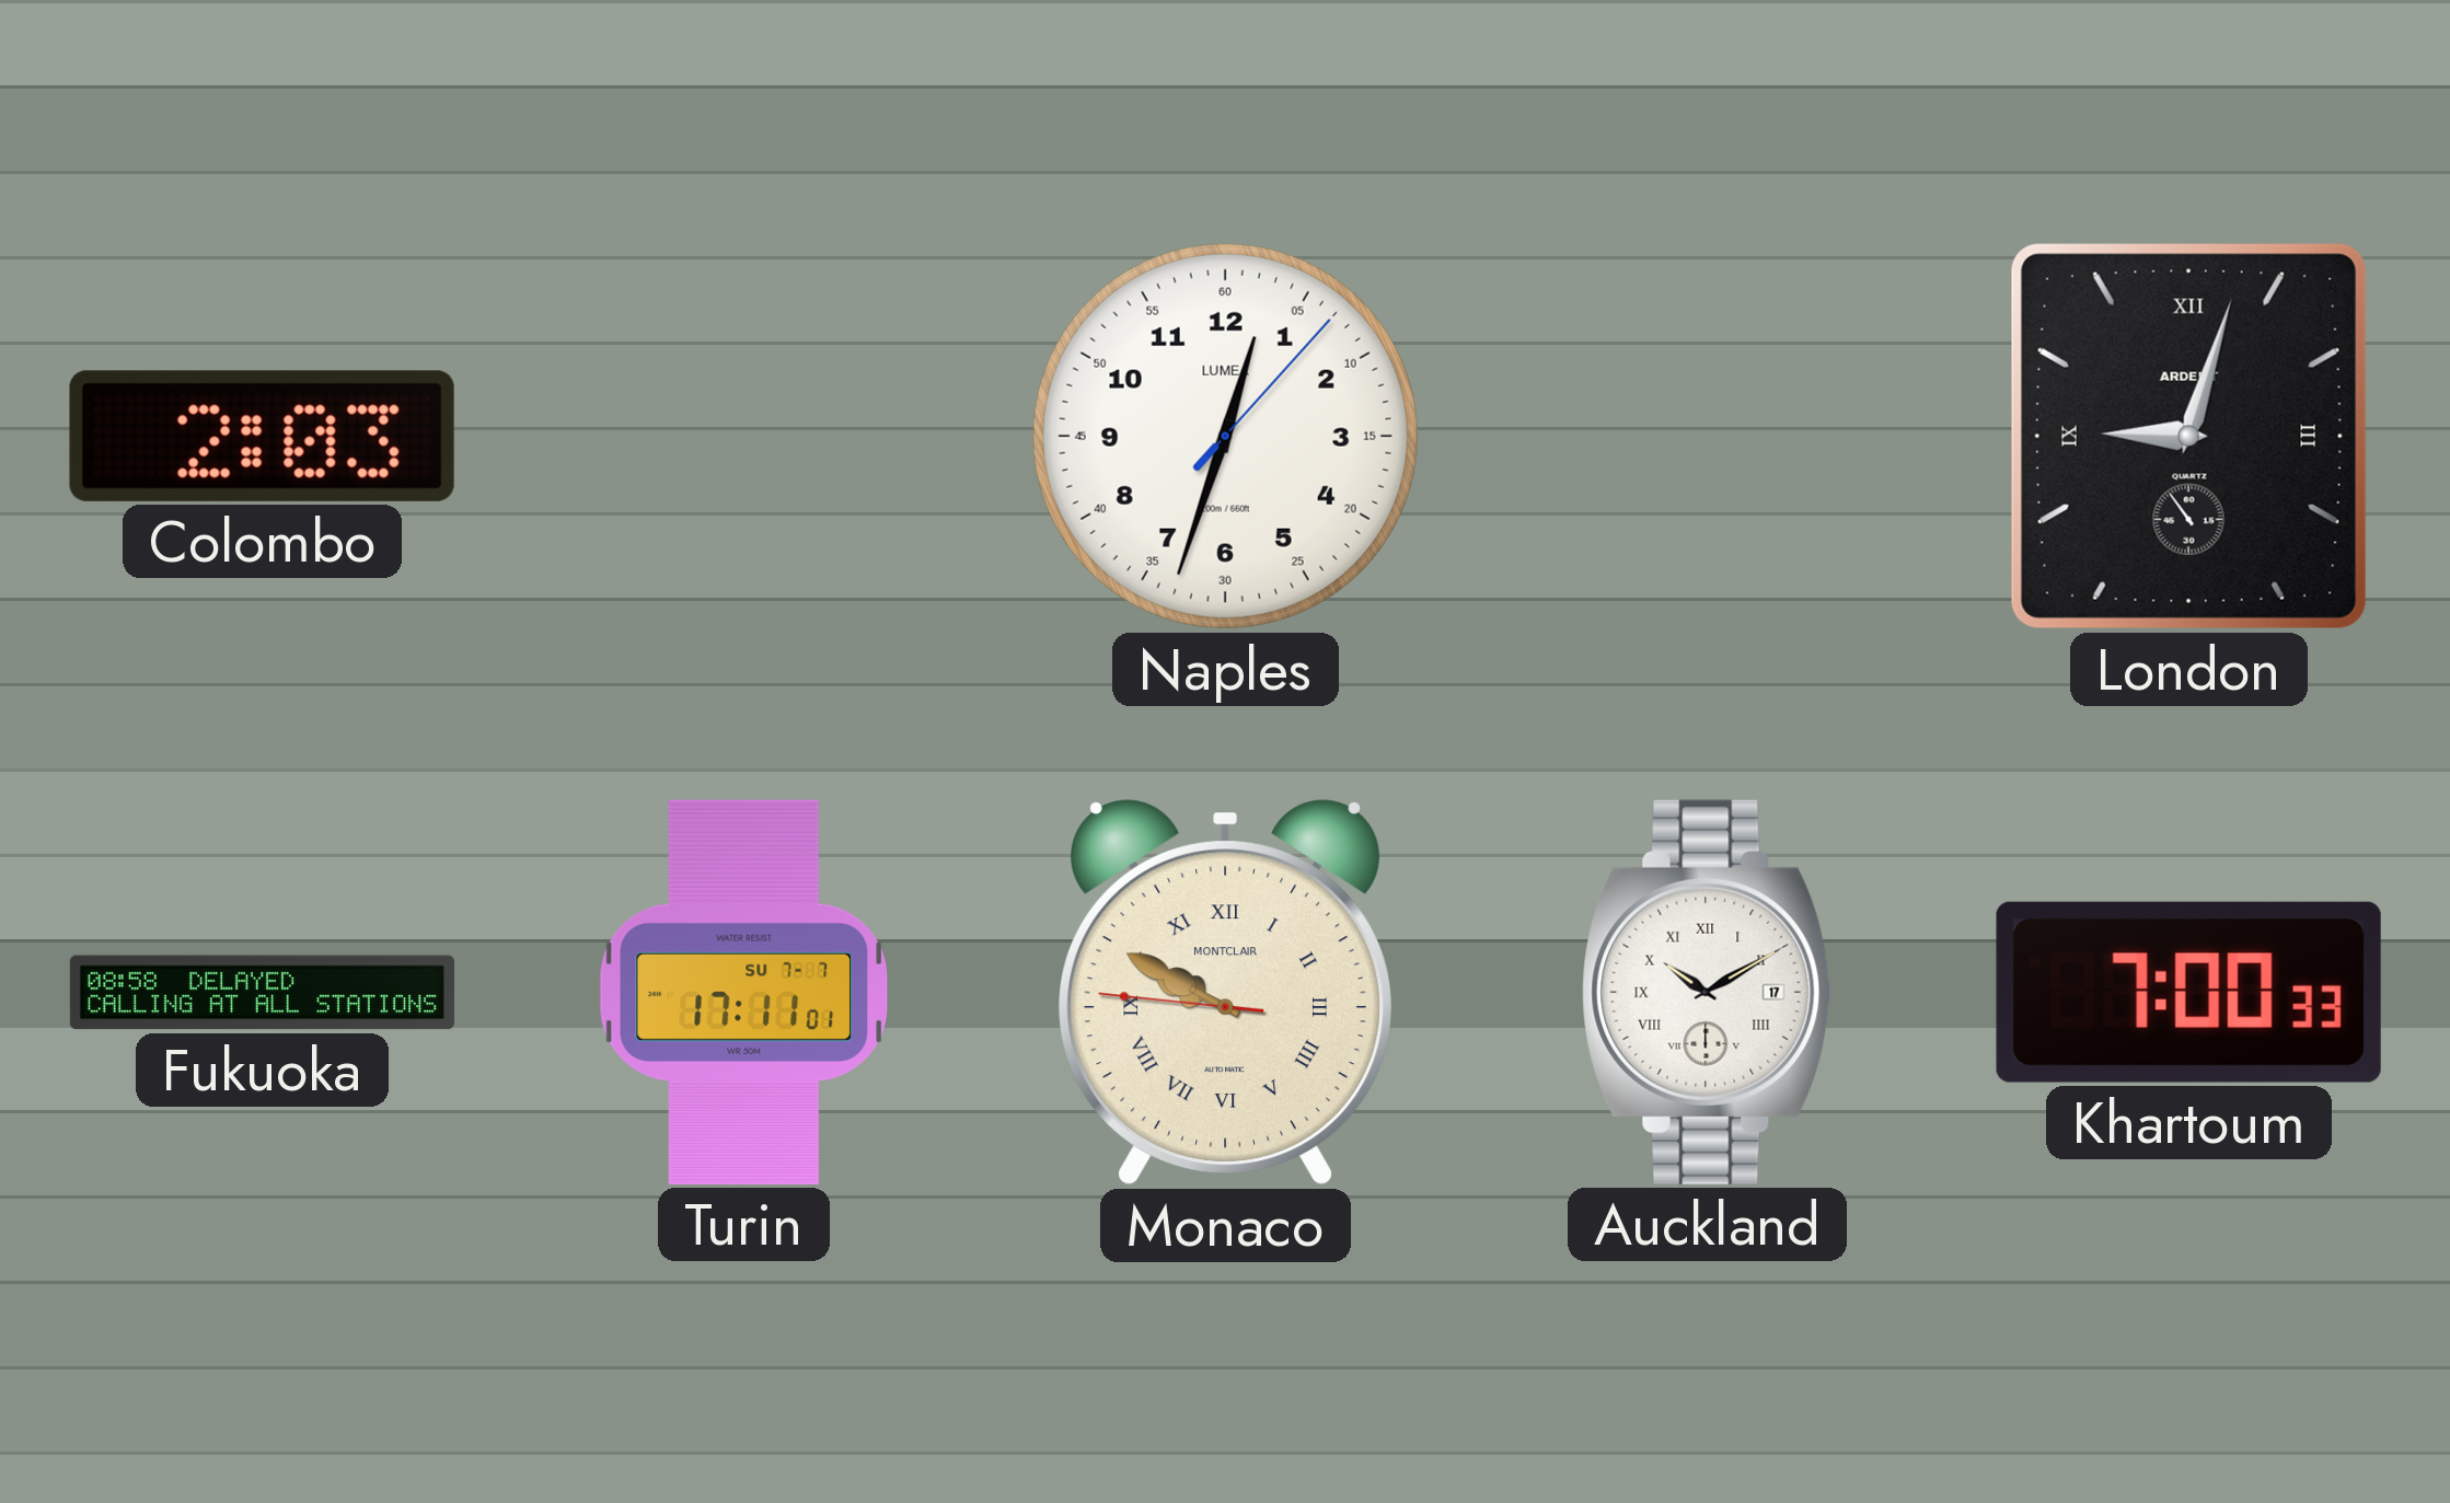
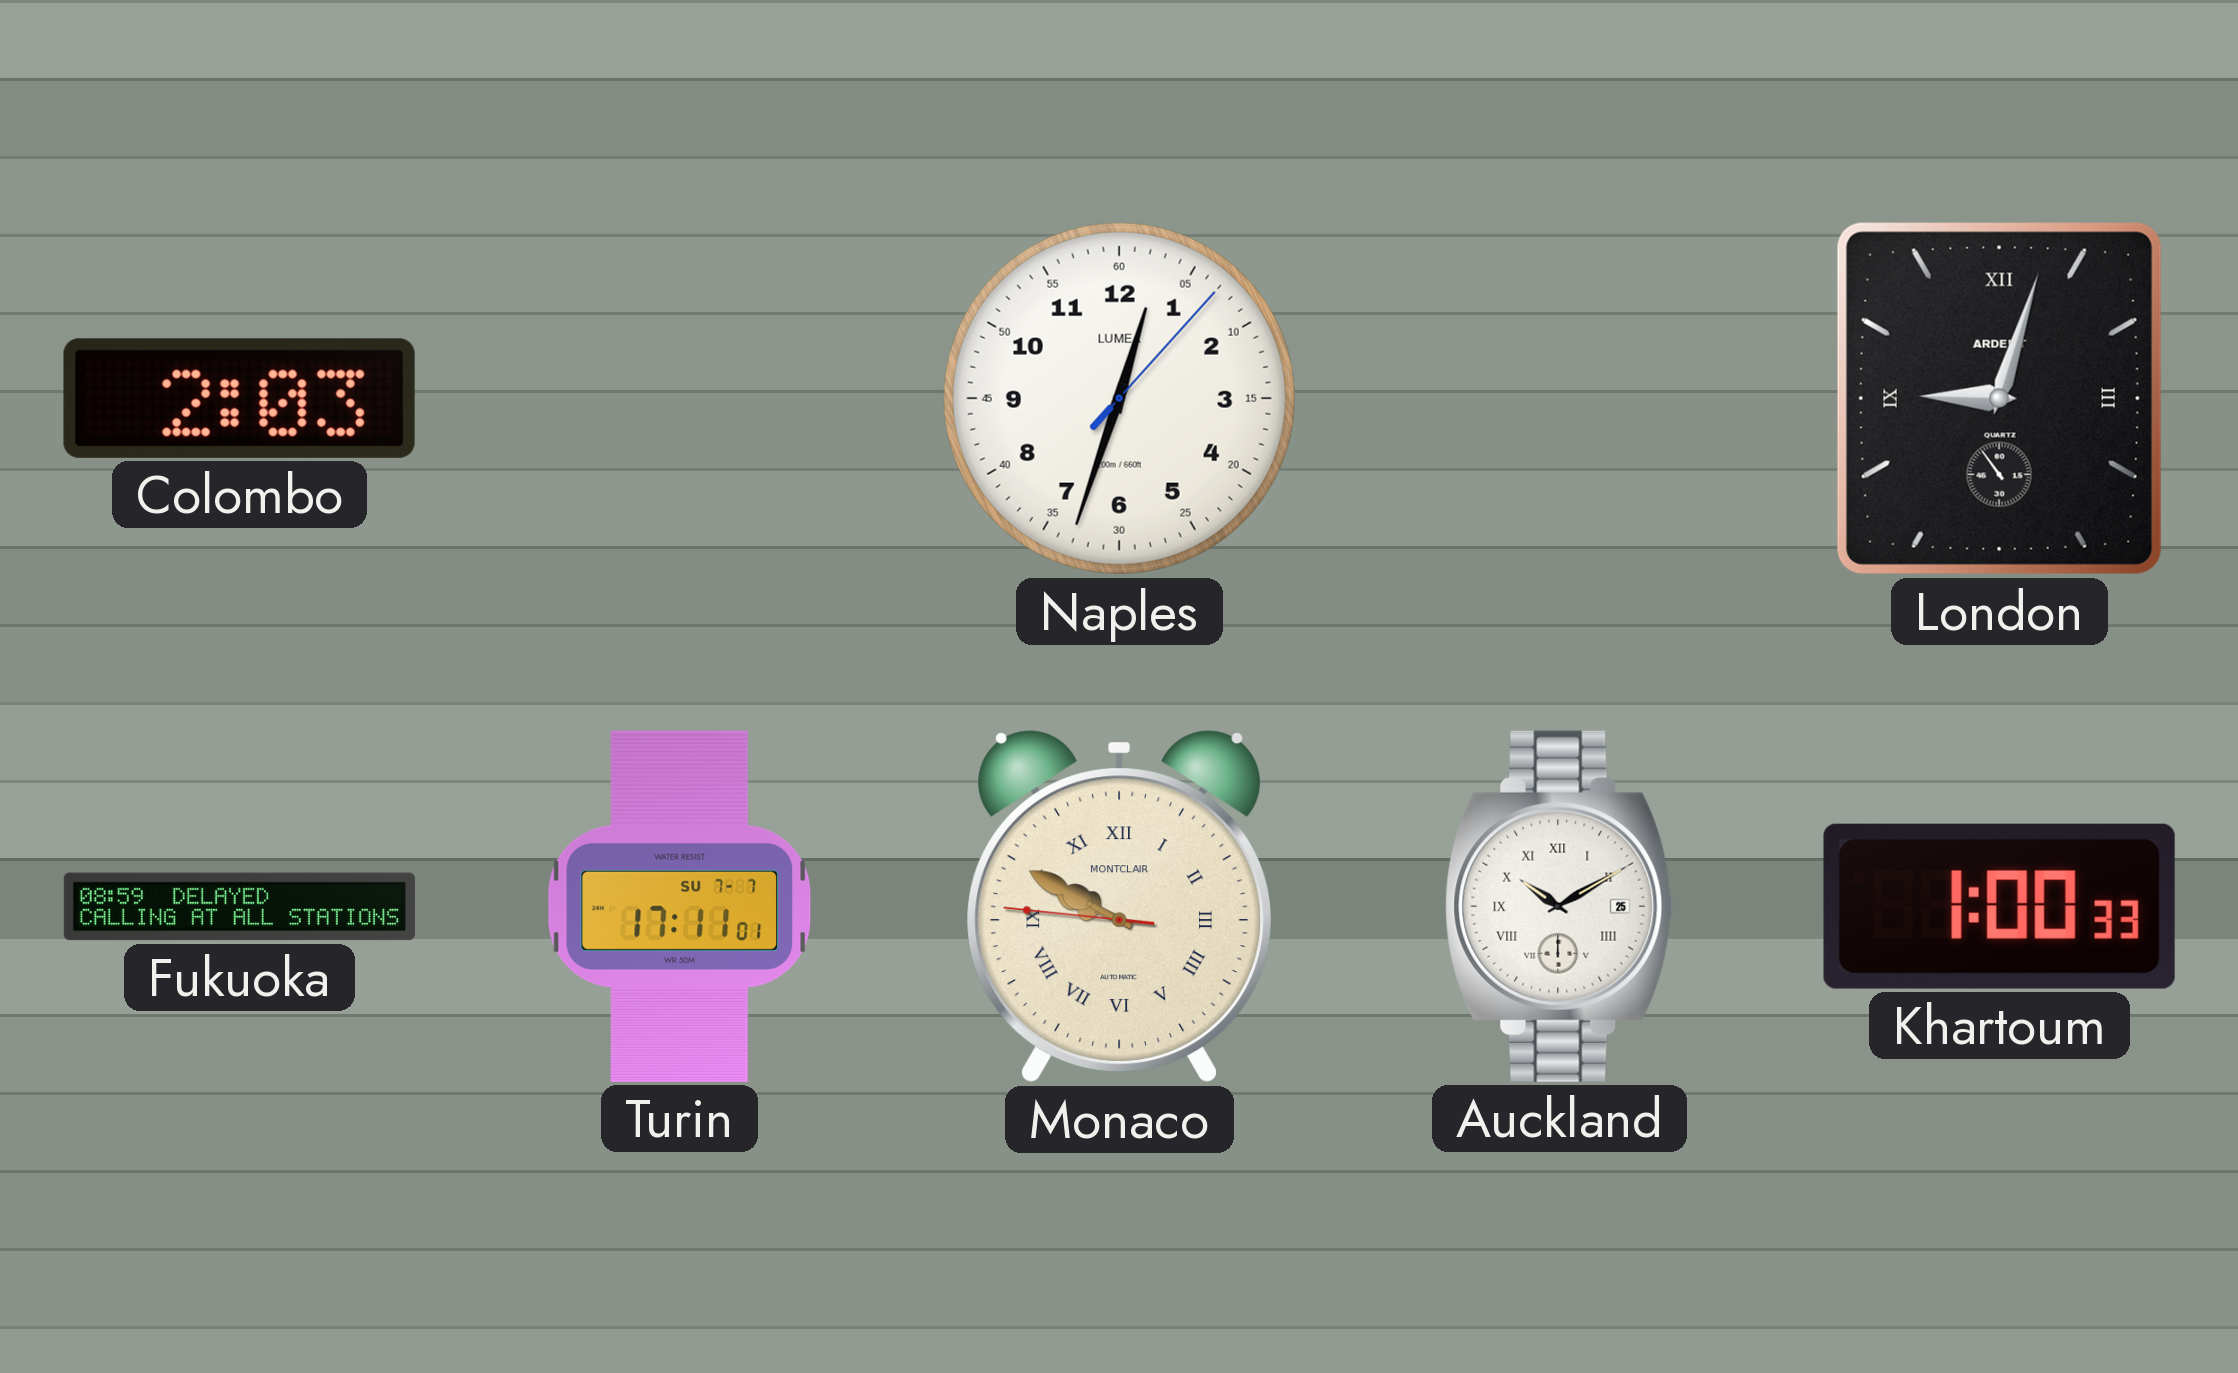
Fukuoka: 08:58 -> 08:59
Auckland date: 17 -> 25
Khartoum: 7:00 -> 1:00
